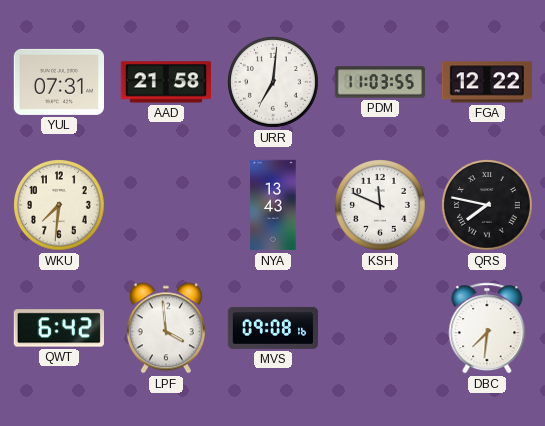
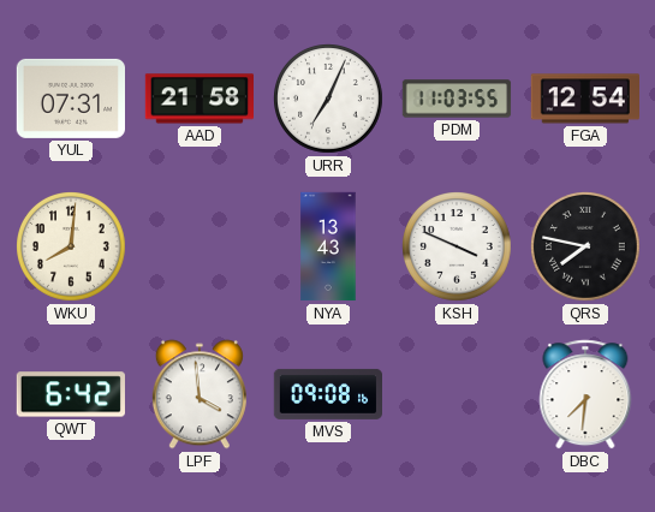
URR: 7:01 -> 7:04
FGA: 12:22 -> 12:54
WKU: 7:31 -> 8:01
KSH: 11:49 -> 3:49
